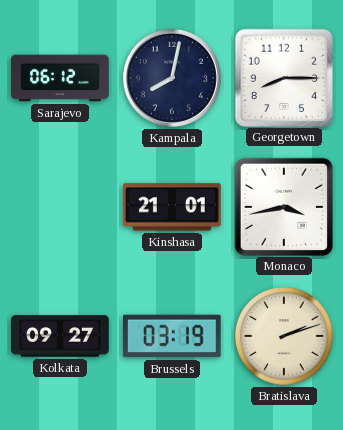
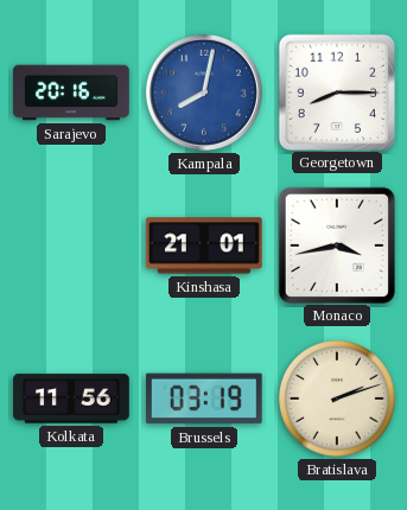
Sarajevo: 06:12 -> 20:16
Kampala dial: navy -> blue
Kolkata: 09:27 -> 11:56
